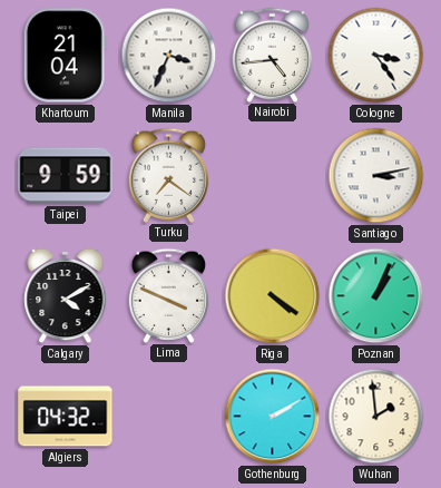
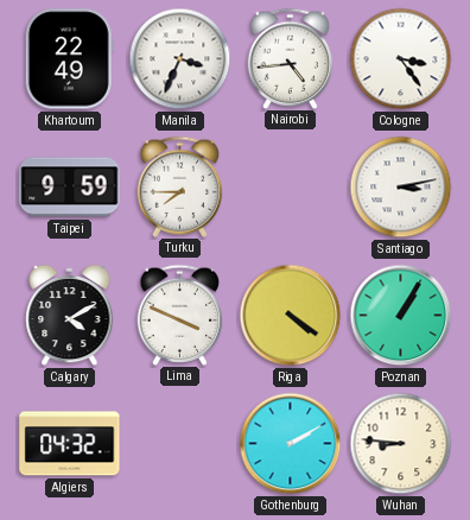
Khartoum: 21:04 -> 22:49
Turku: 7:21 -> 7:45
Poznan: 1:04 -> 1:05
Wuhan: 1:59 -> 8:46
